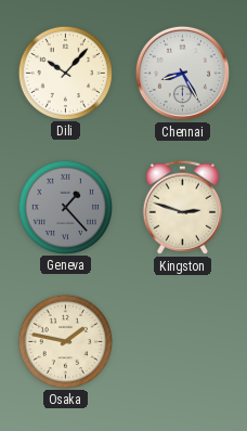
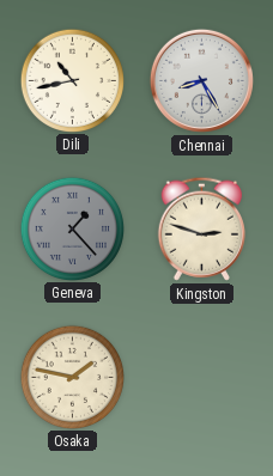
Dili: 10:07 -> 10:43
